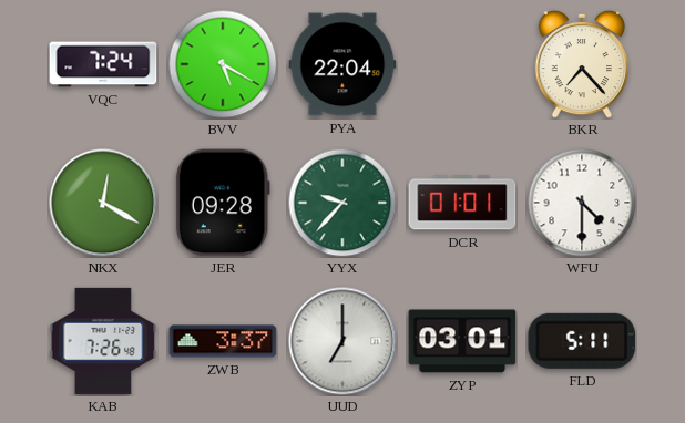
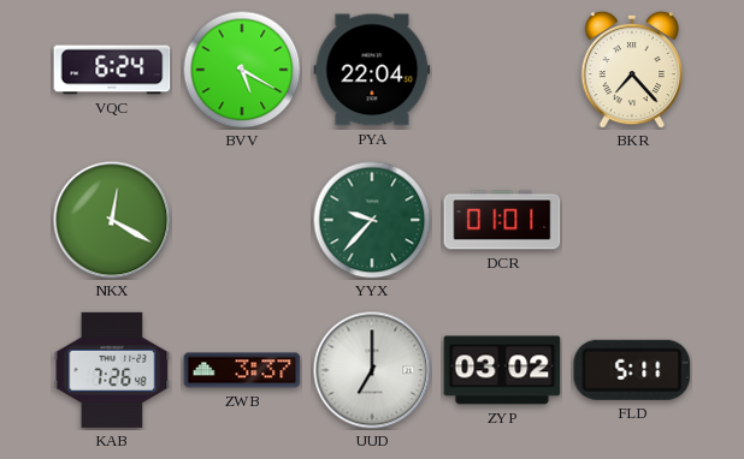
VQC: 7:24 -> 6:24
JER: 09:28 -> none
WFU: 4:30 -> none
ZYP: 03:01 -> 03:02
